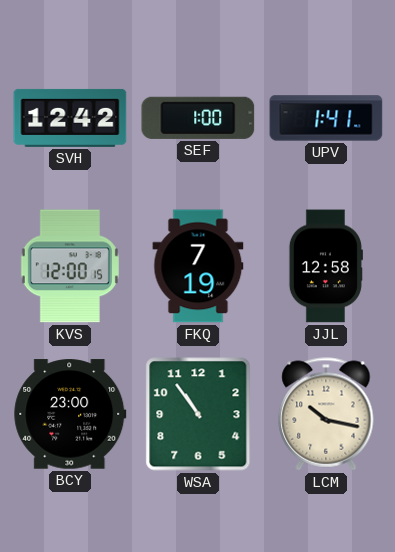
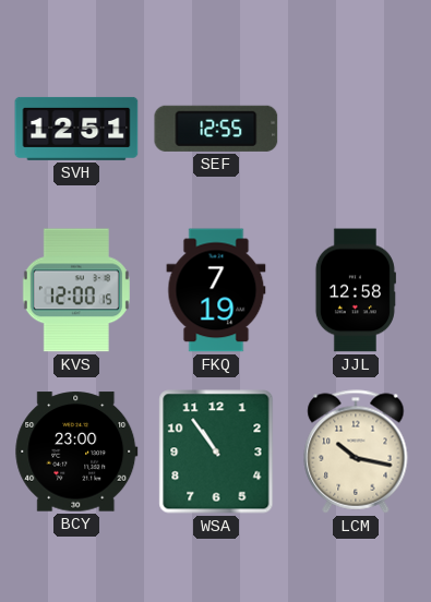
SVH: 12:42 -> 12:51
SEF: 1:00 -> 12:55
UPV: 1:41 -> none
